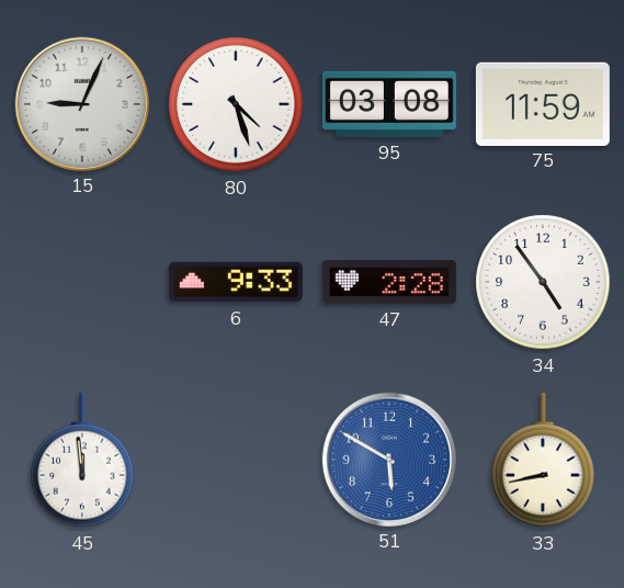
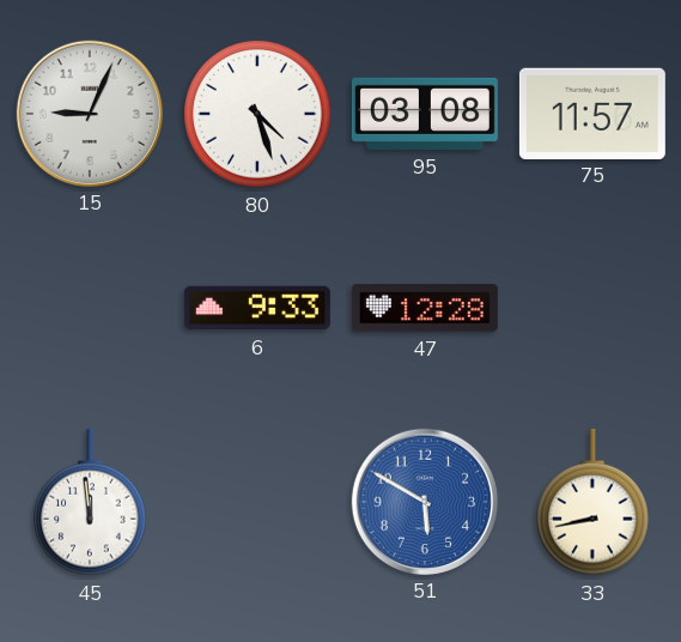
75: 11:59 -> 11:57
47: 2:28 -> 12:28
34: 4:54 -> none
